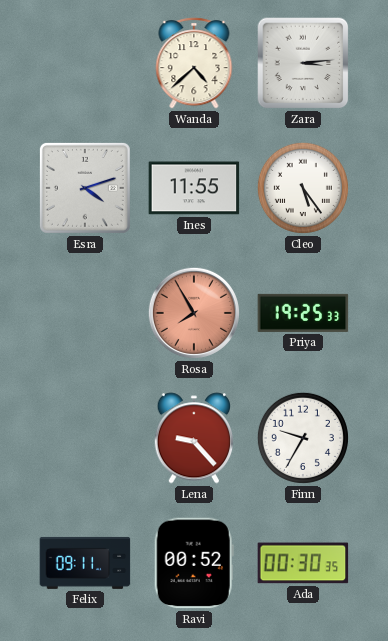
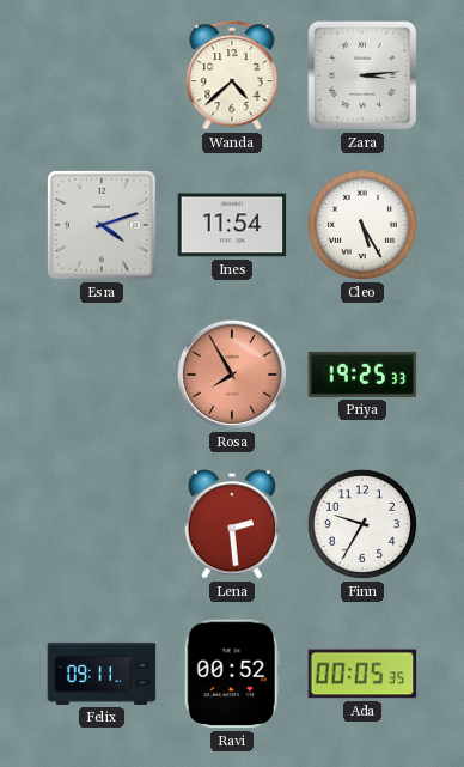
Ines: 11:55 -> 11:54
Cleo: 5:24 -> 5:25
Lena: 9:23 -> 2:29
Ada: 00:30 -> 00:05
